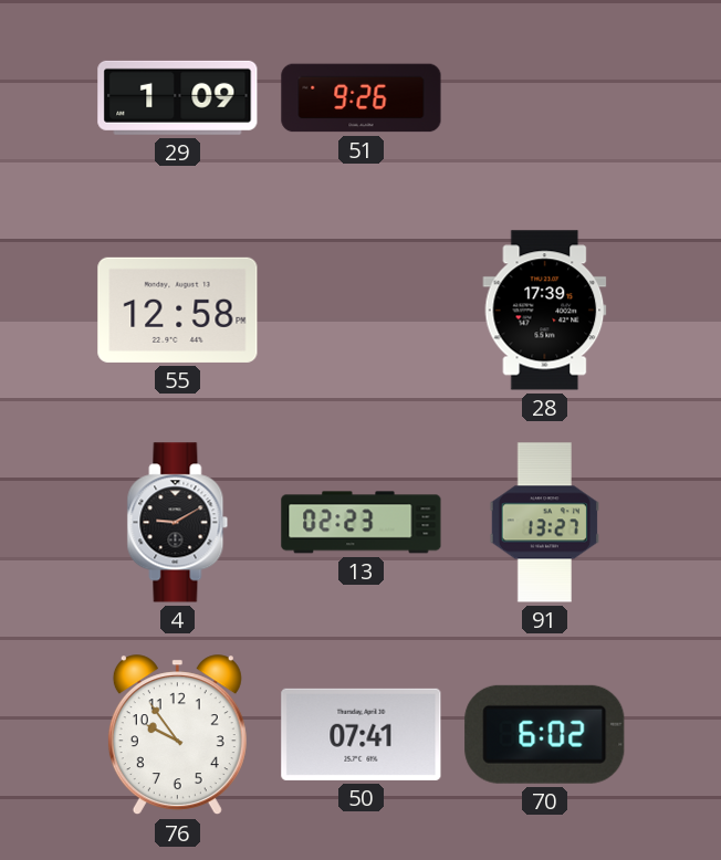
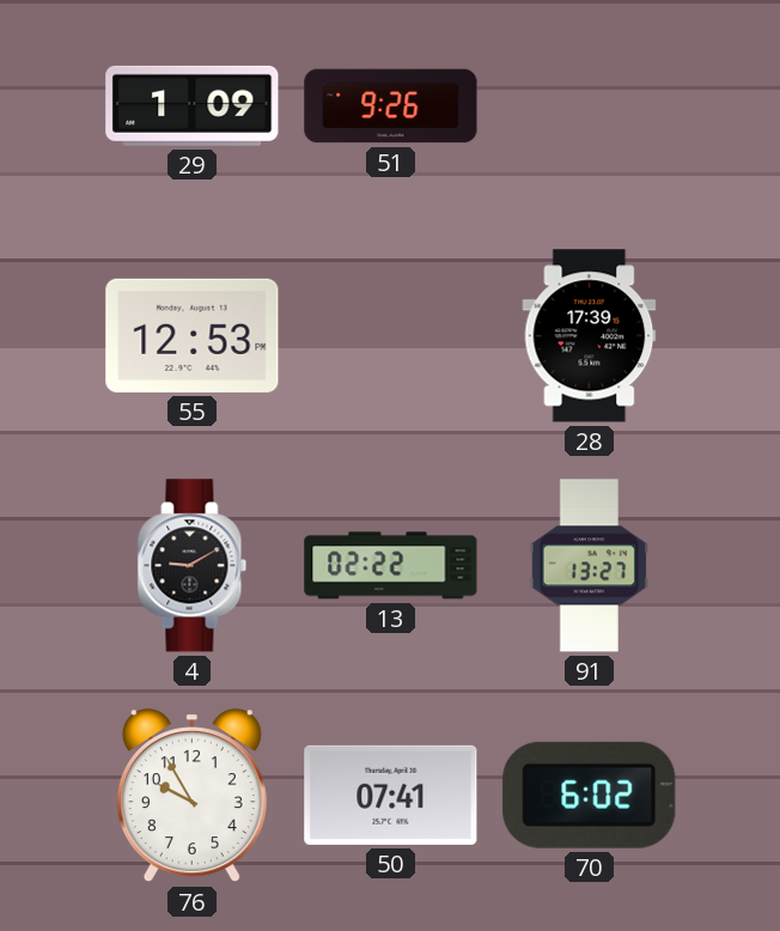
55: 12:58 -> 12:53
13: 02:23 -> 02:22
76: 9:54 -> 9:55
